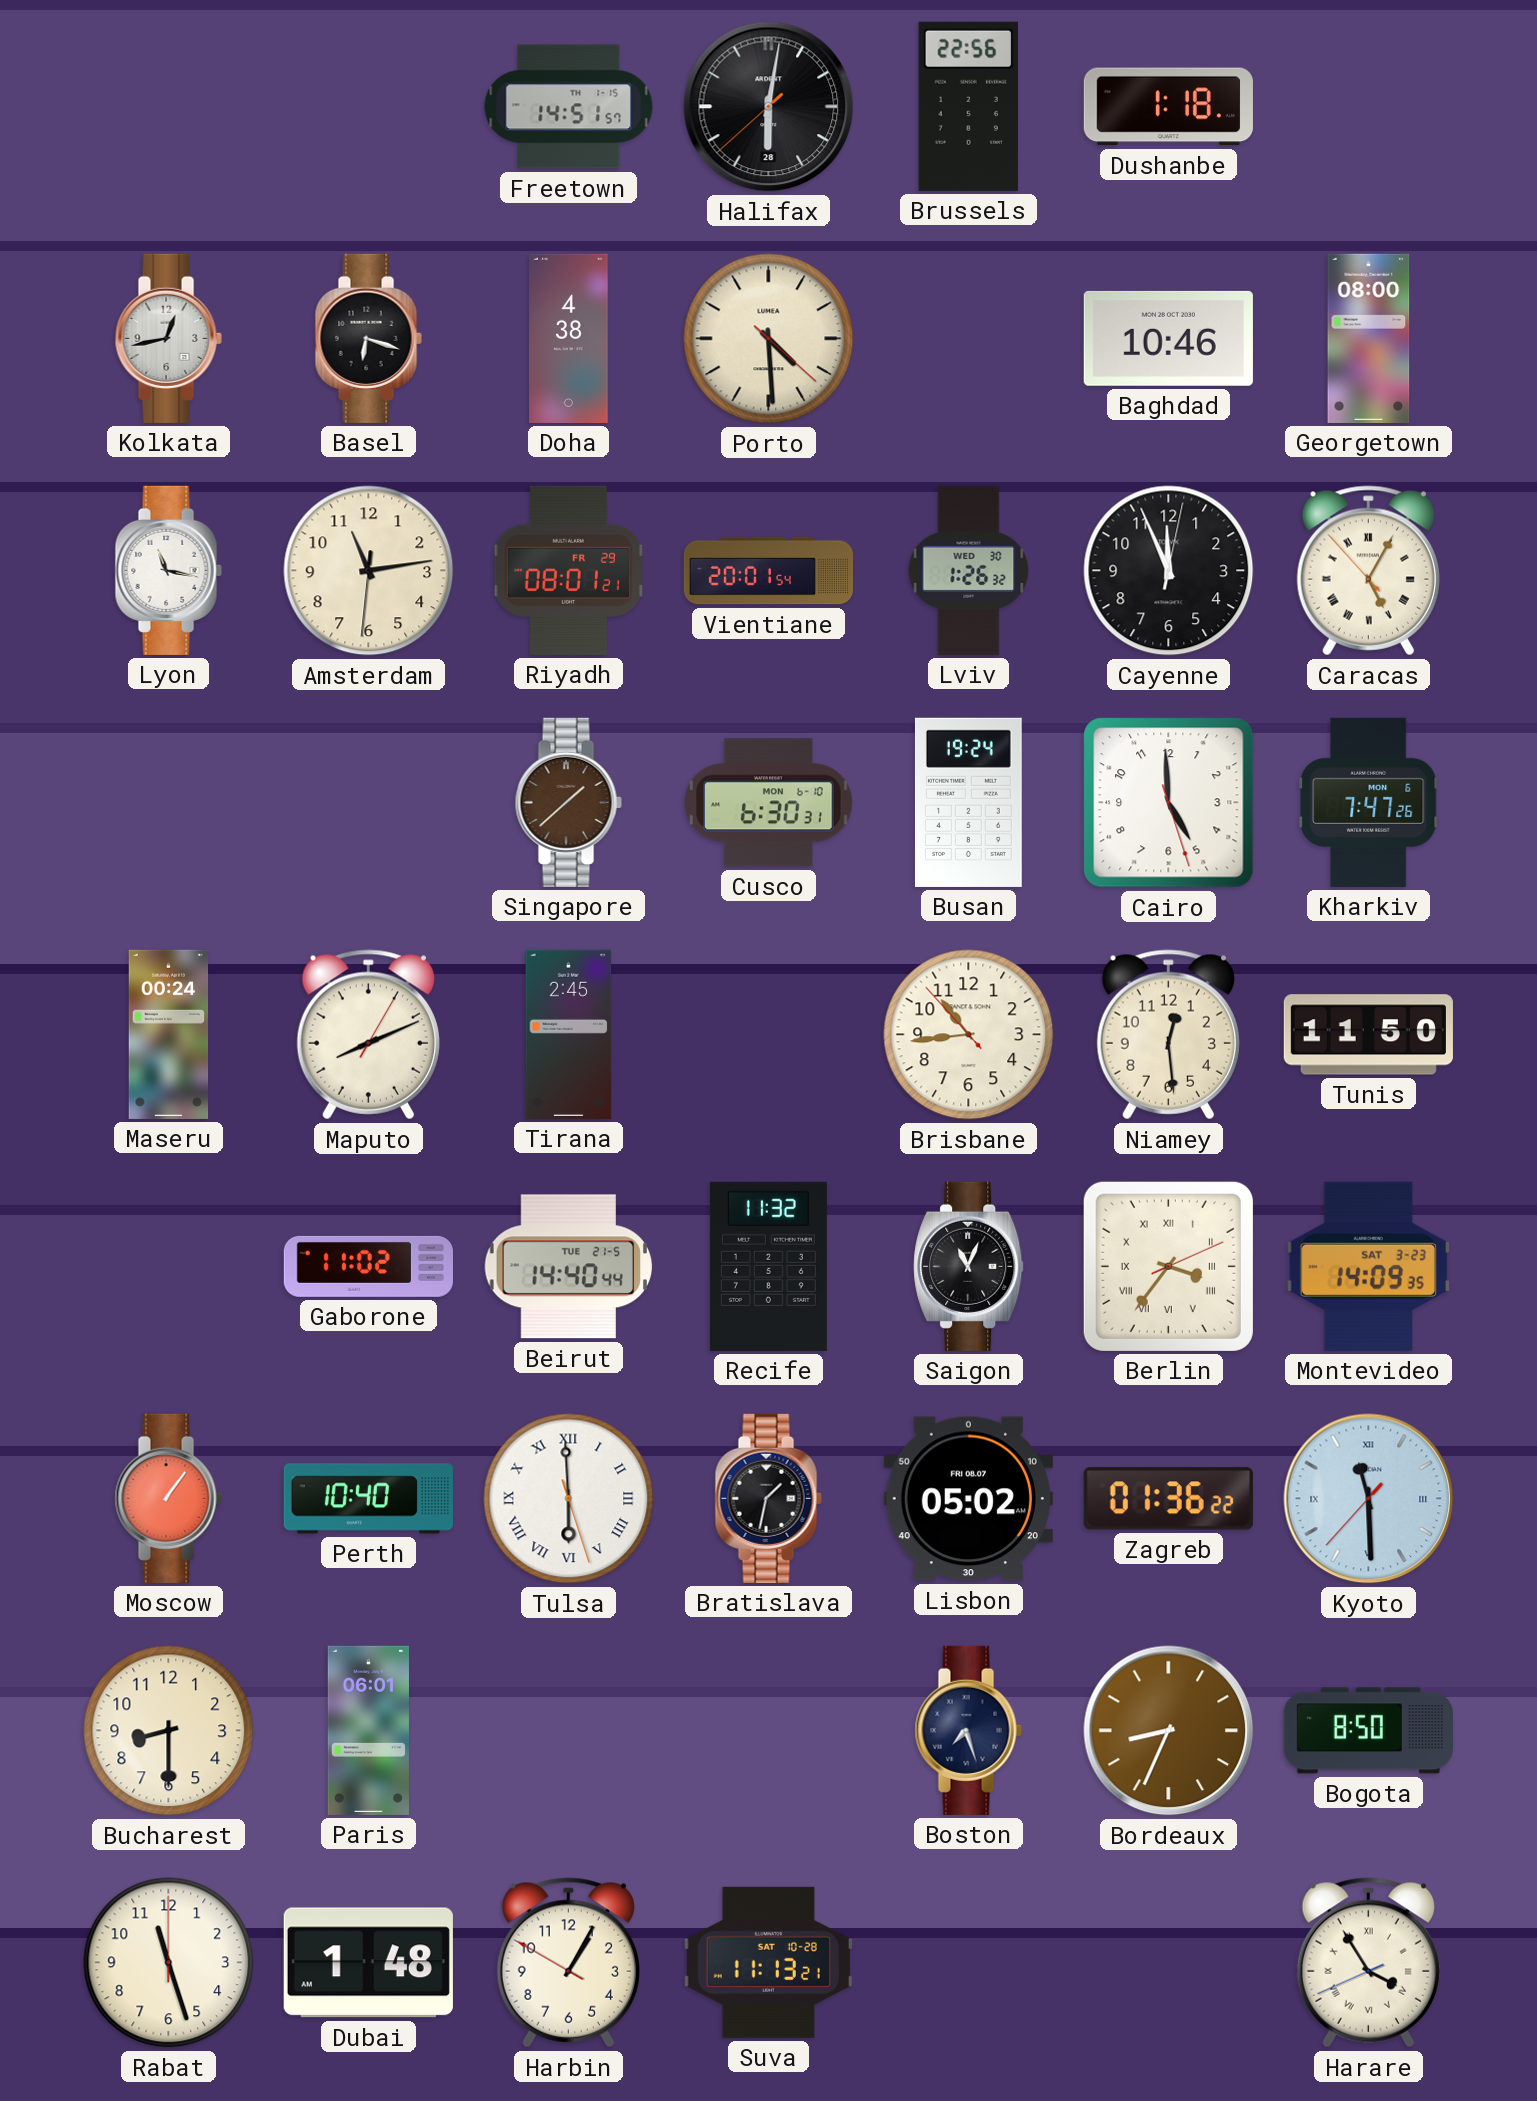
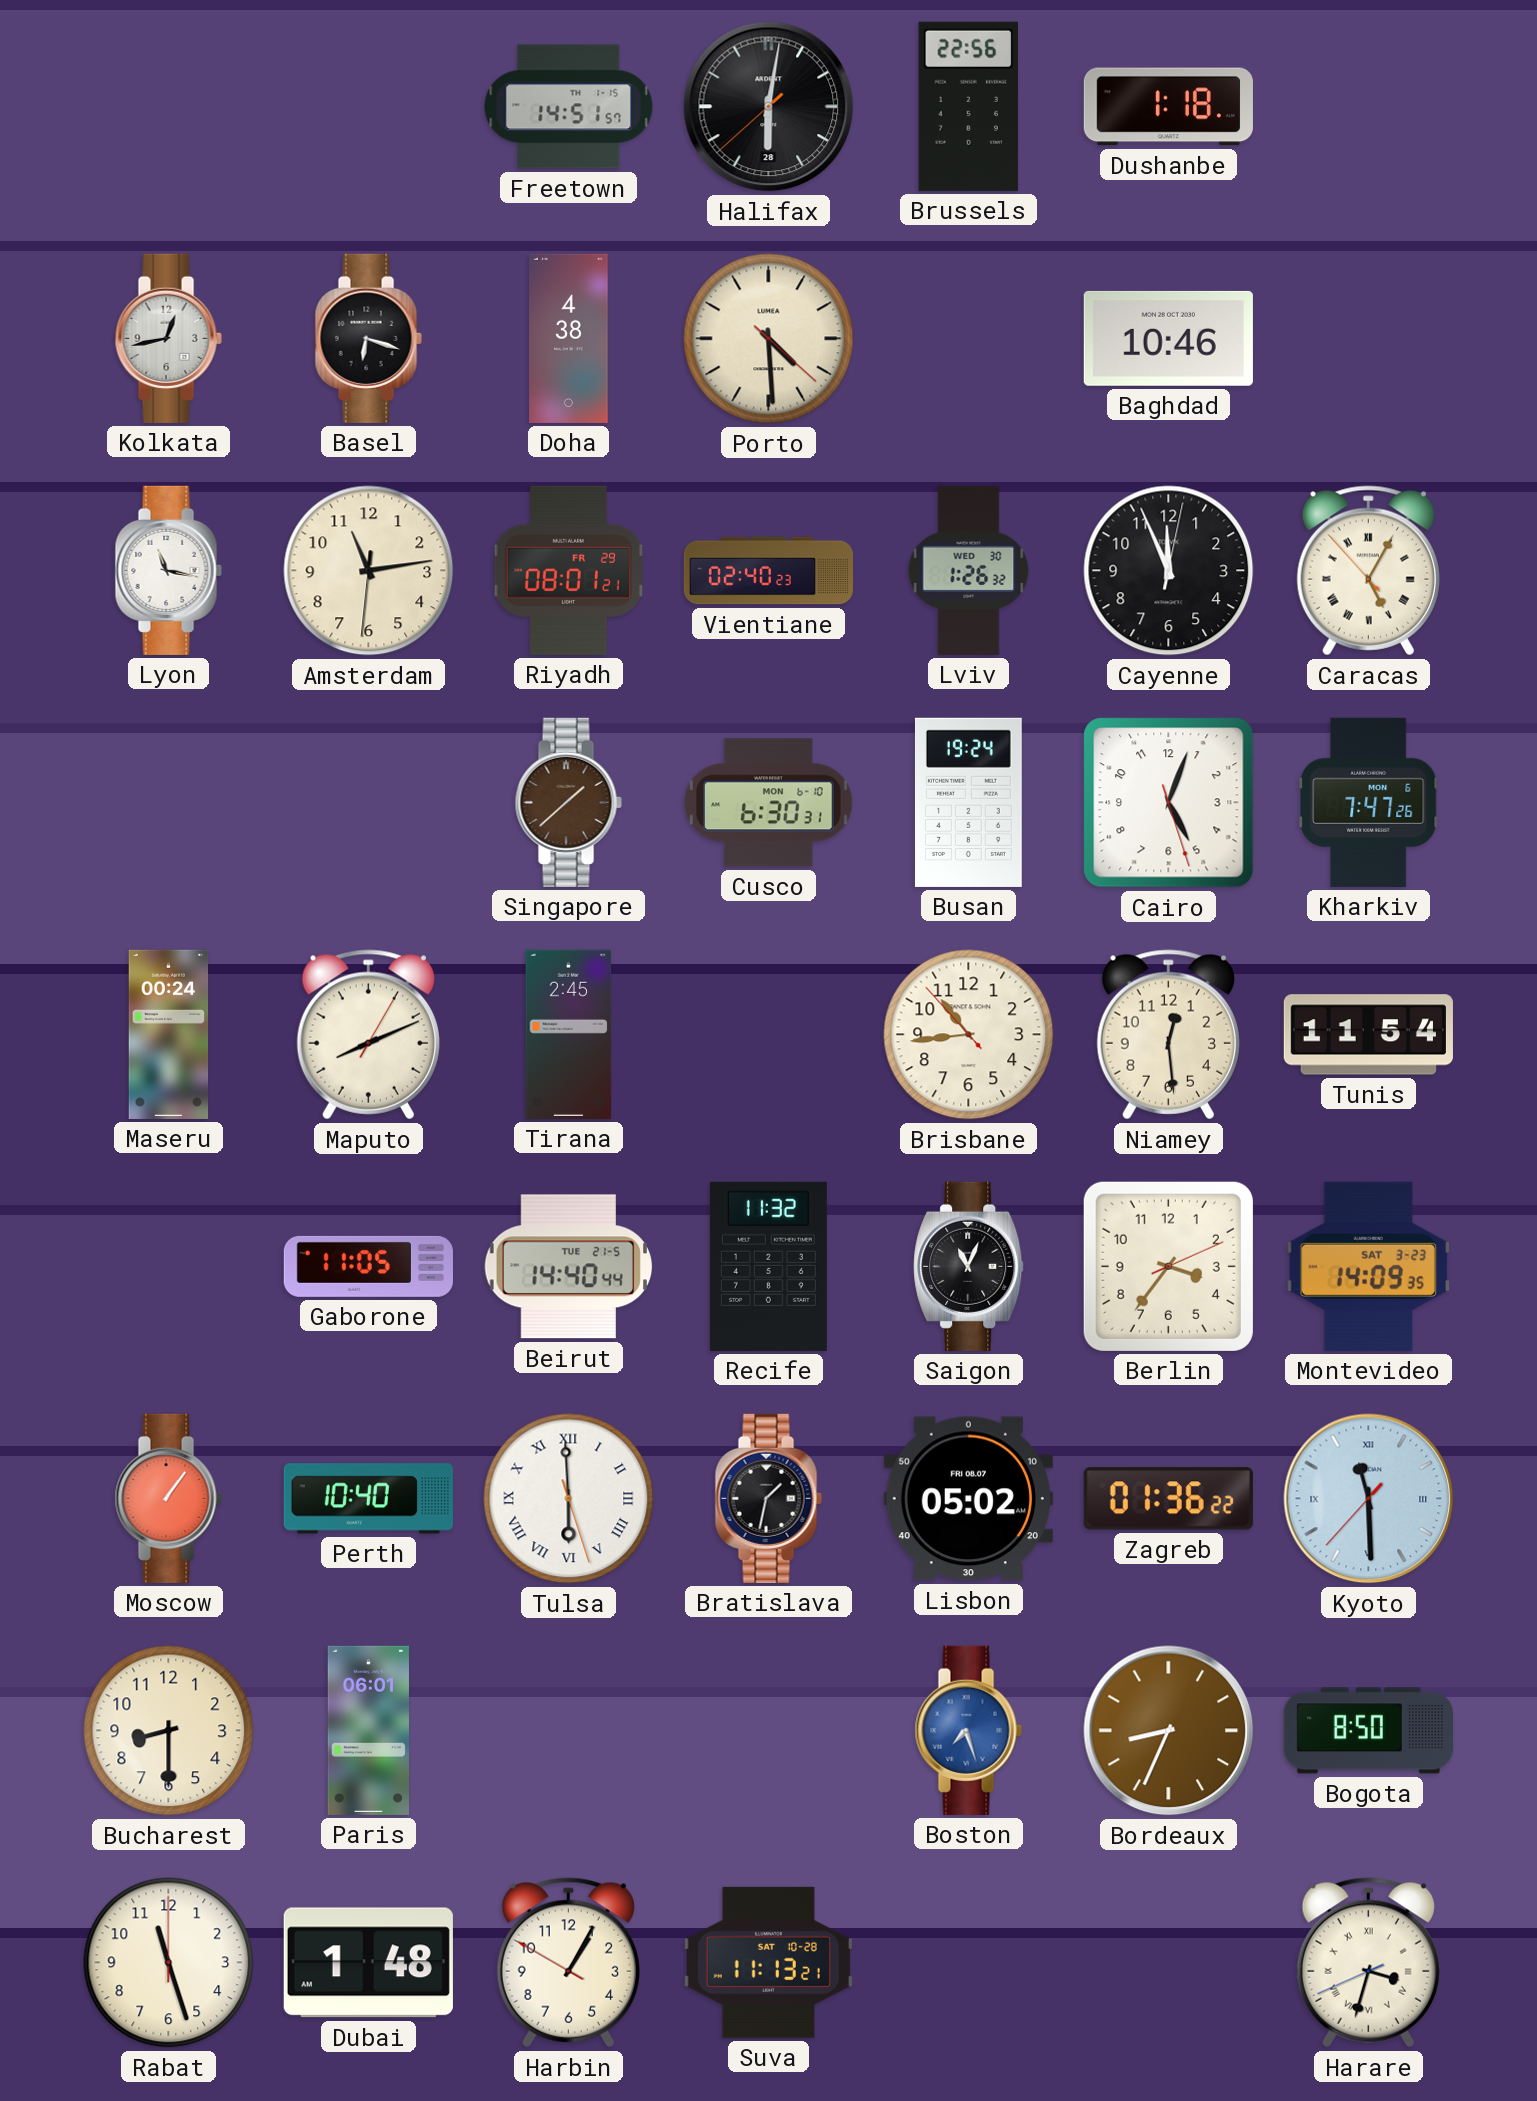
Georgetown: 08:00 -> none
Vientiane: 20:01 -> 02:40
Cairo: 4:59 -> 5:03
Tunis: 11:50 -> 11:54
Gaborone: 11:02 -> 11:05
Berlin numerals: Roman -> Arabic
Boston dial: navy -> blue
Harare: 3:54 -> 3:32
